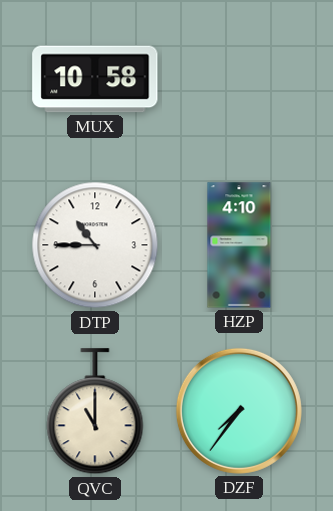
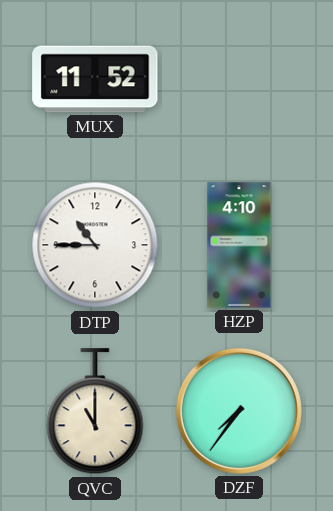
MUX: 10:58 -> 11:52
